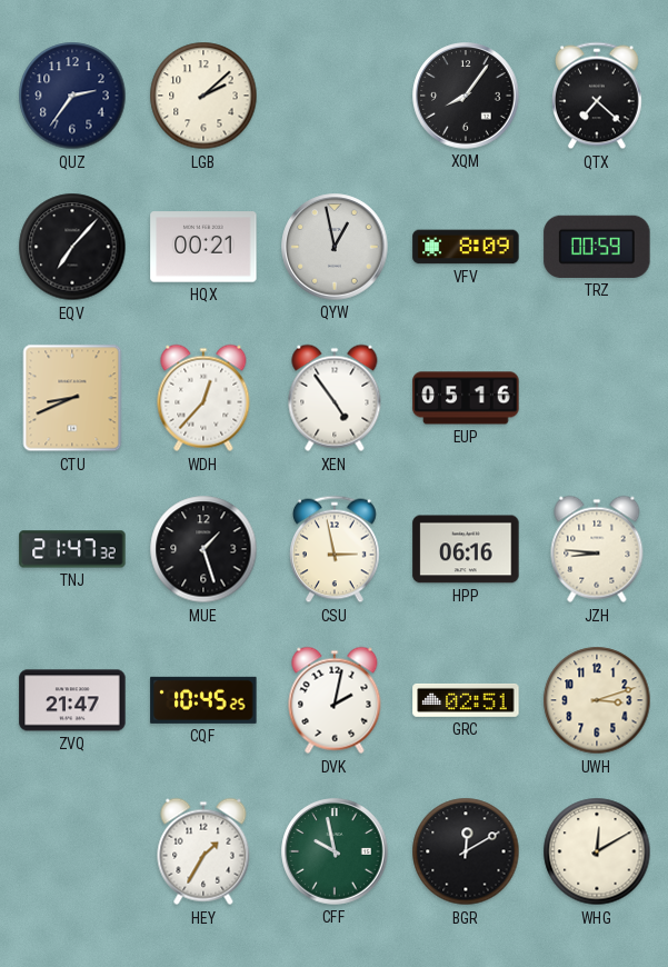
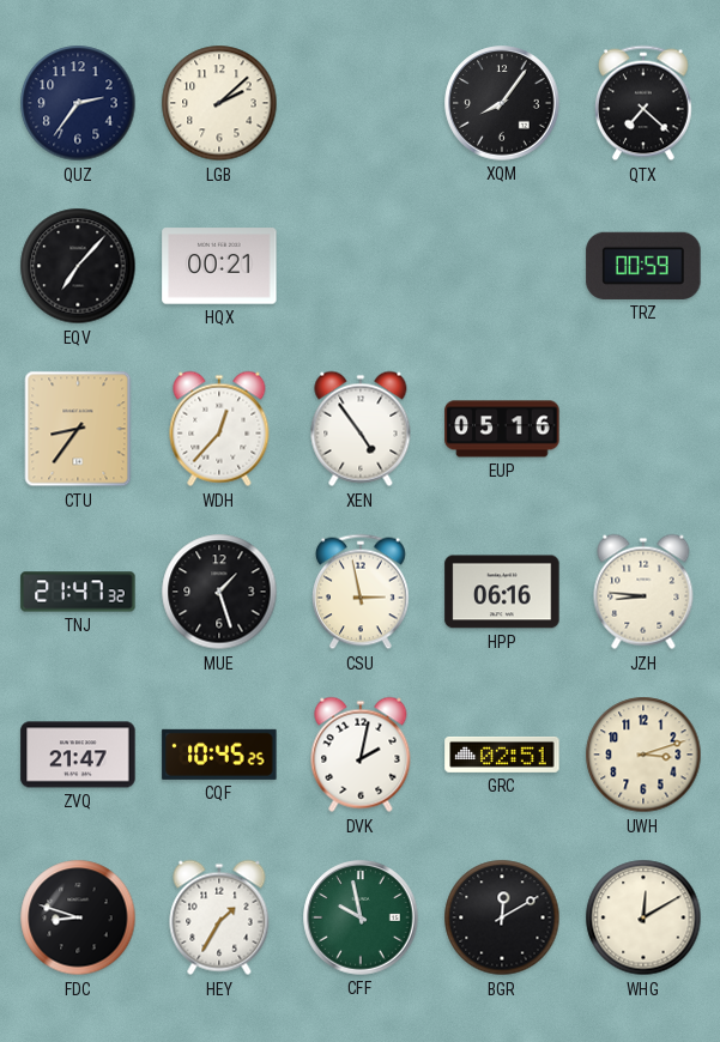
QYW: 12:58 -> none
VFV: 8:09 -> none
CTU: 8:41 -> 8:36
FDC: none -> 8:48
